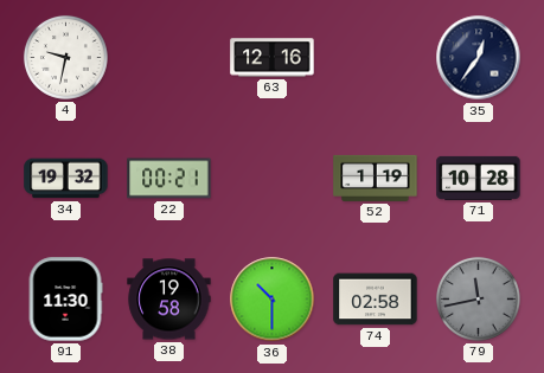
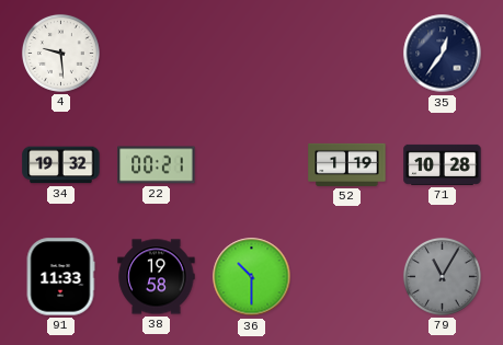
4: 9:32 -> 9:29
63: 12:16 -> none
91: 11:30 -> 11:33
74: 02:58 -> none
79: 11:43 -> 11:05
